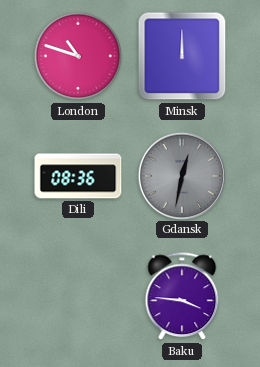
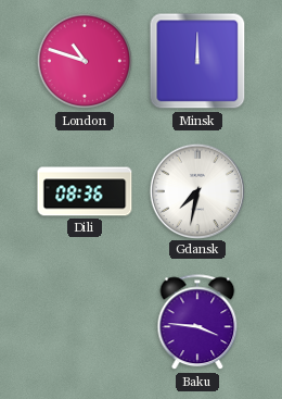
Gdansk: 12:32 -> 7:32
Gdansk dial: grey -> white
